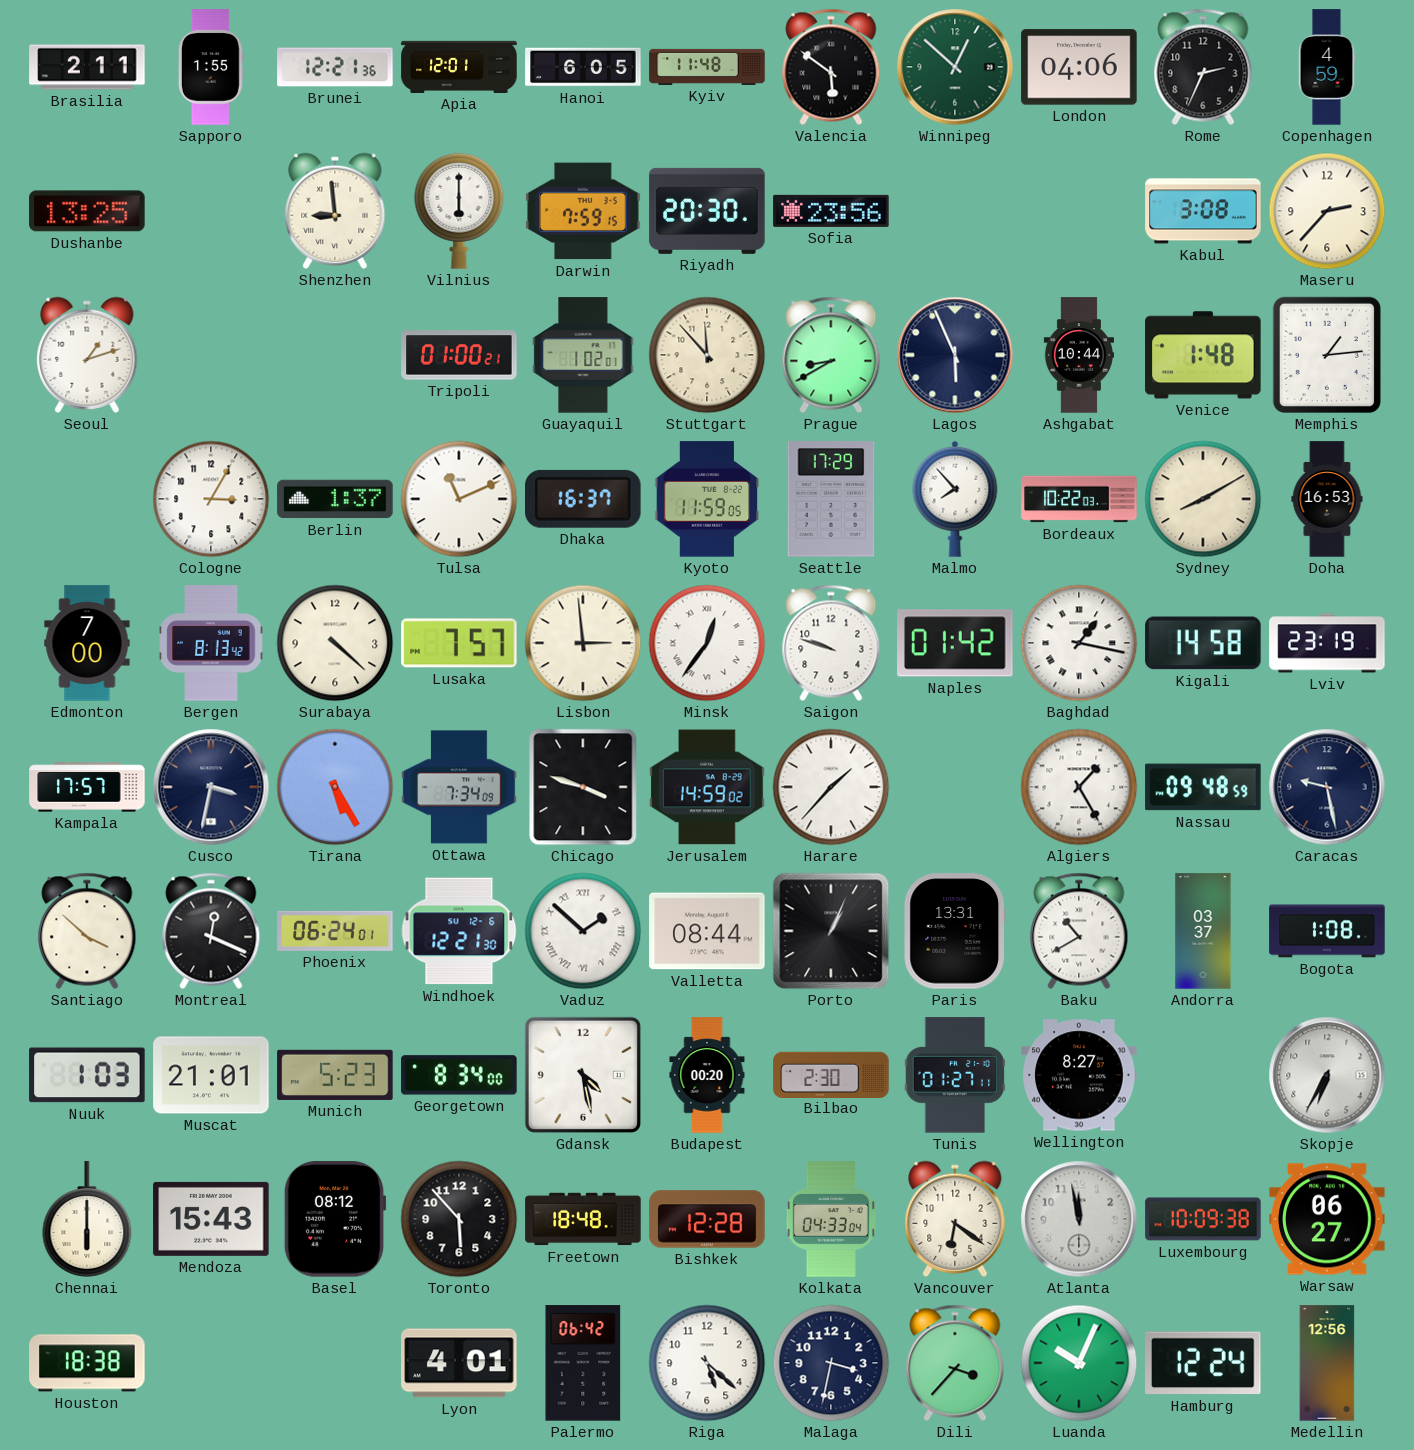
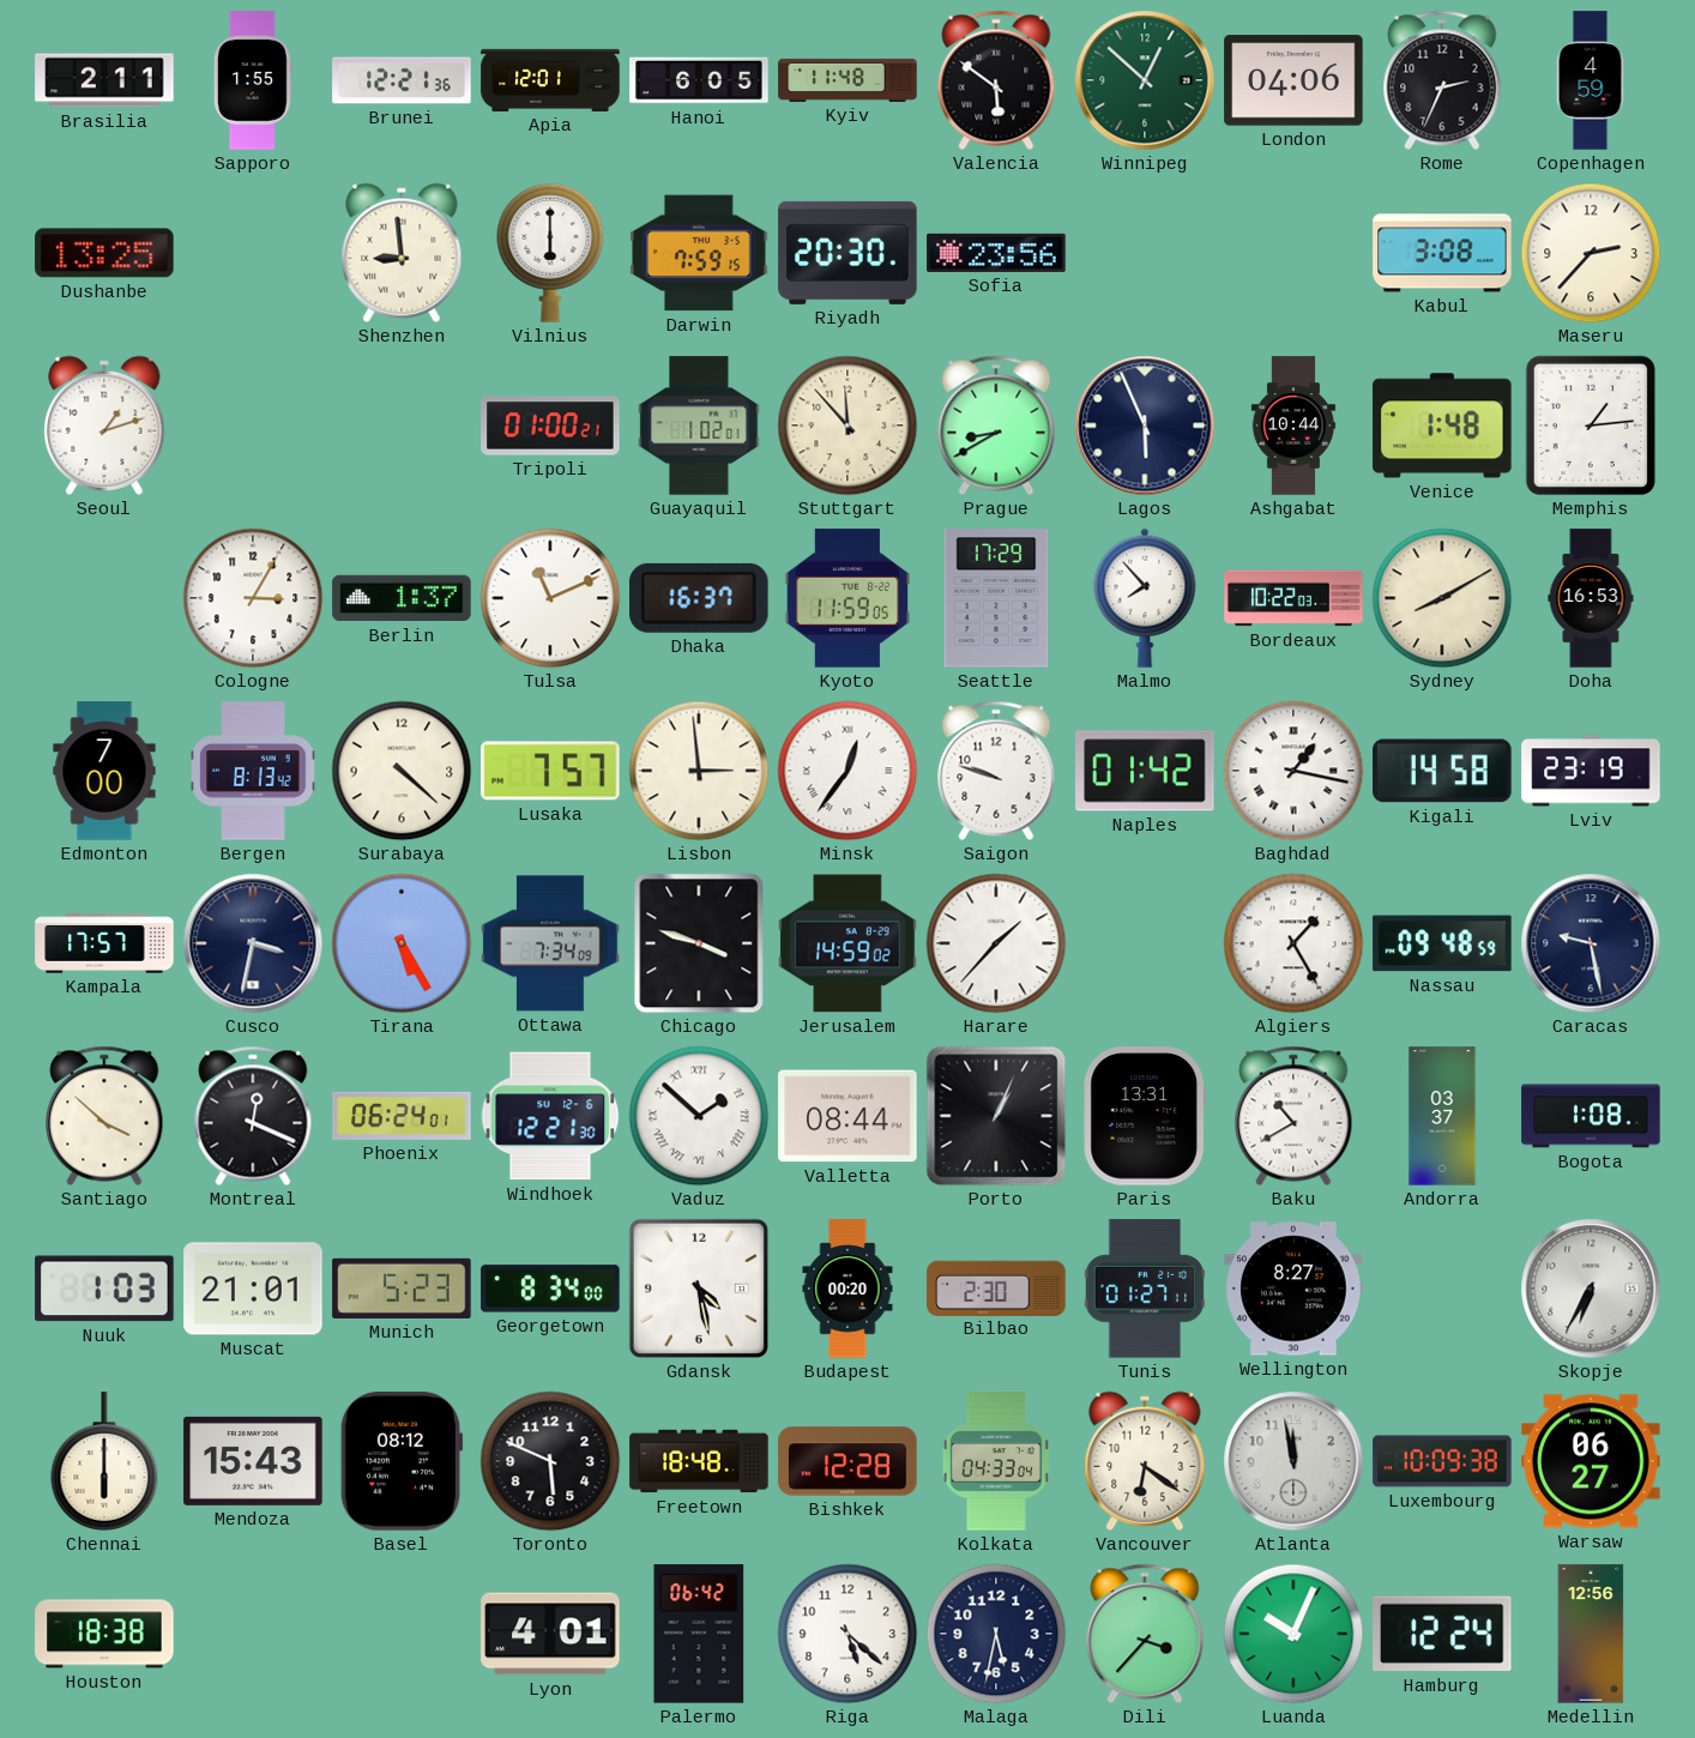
Toronto: 5:53 -> 5:49
Malaga: 3:32 -> 5:32
